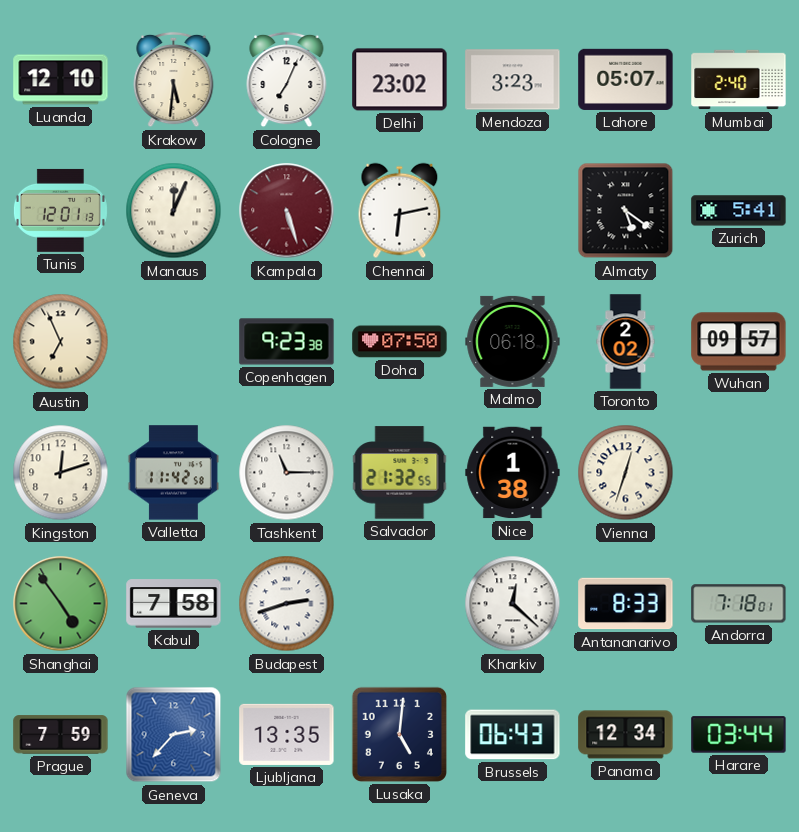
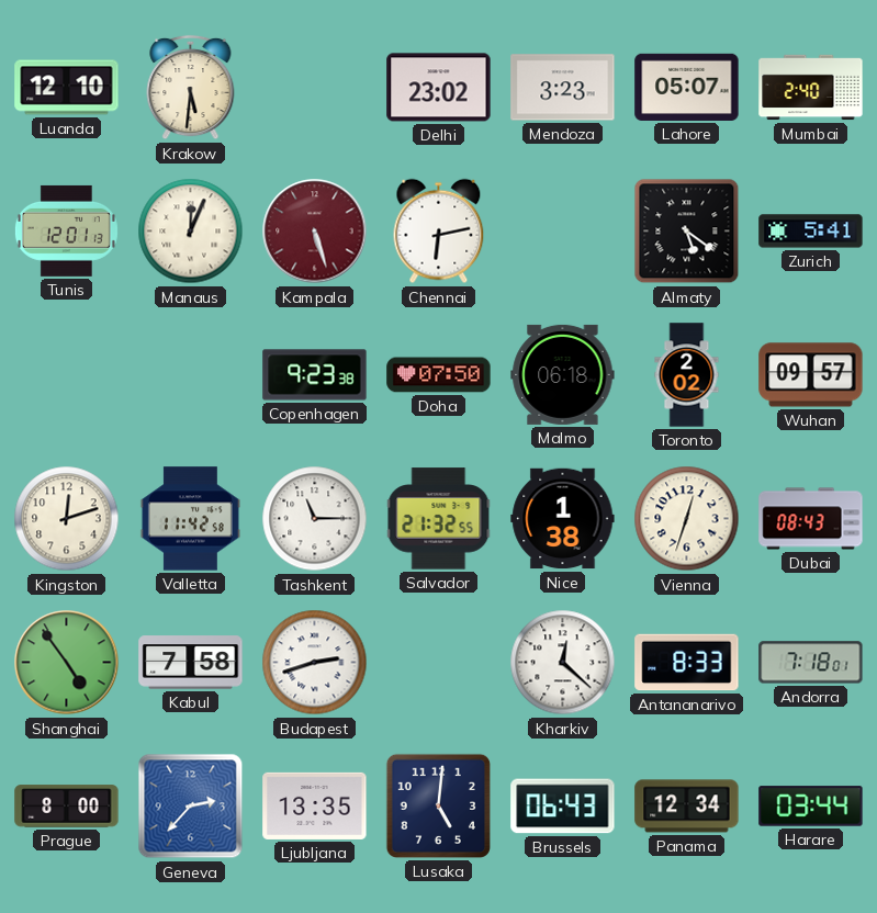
Cologne: 7:04 -> none
Austin: 6:56 -> none
Dubai: none -> 08:43
Prague: 7:59 -> 8:00
